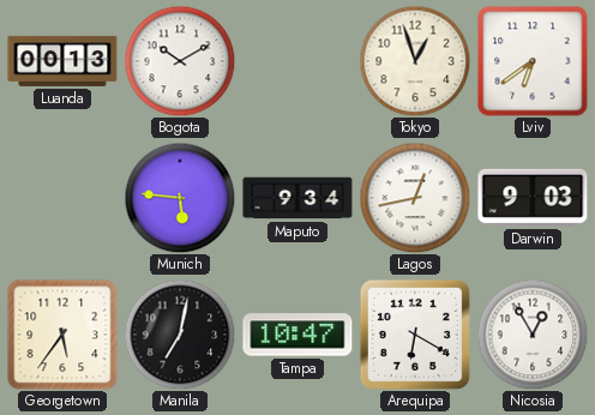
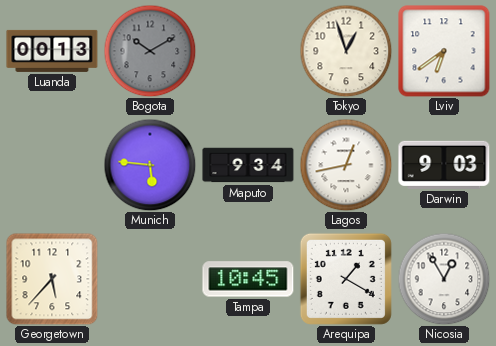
Bogota dial: white -> grey
Georgetown: 5:36 -> 5:37
Manila: 7:02 -> none
Tampa: 10:47 -> 10:45
Arequipa: 6:20 -> 1:20
